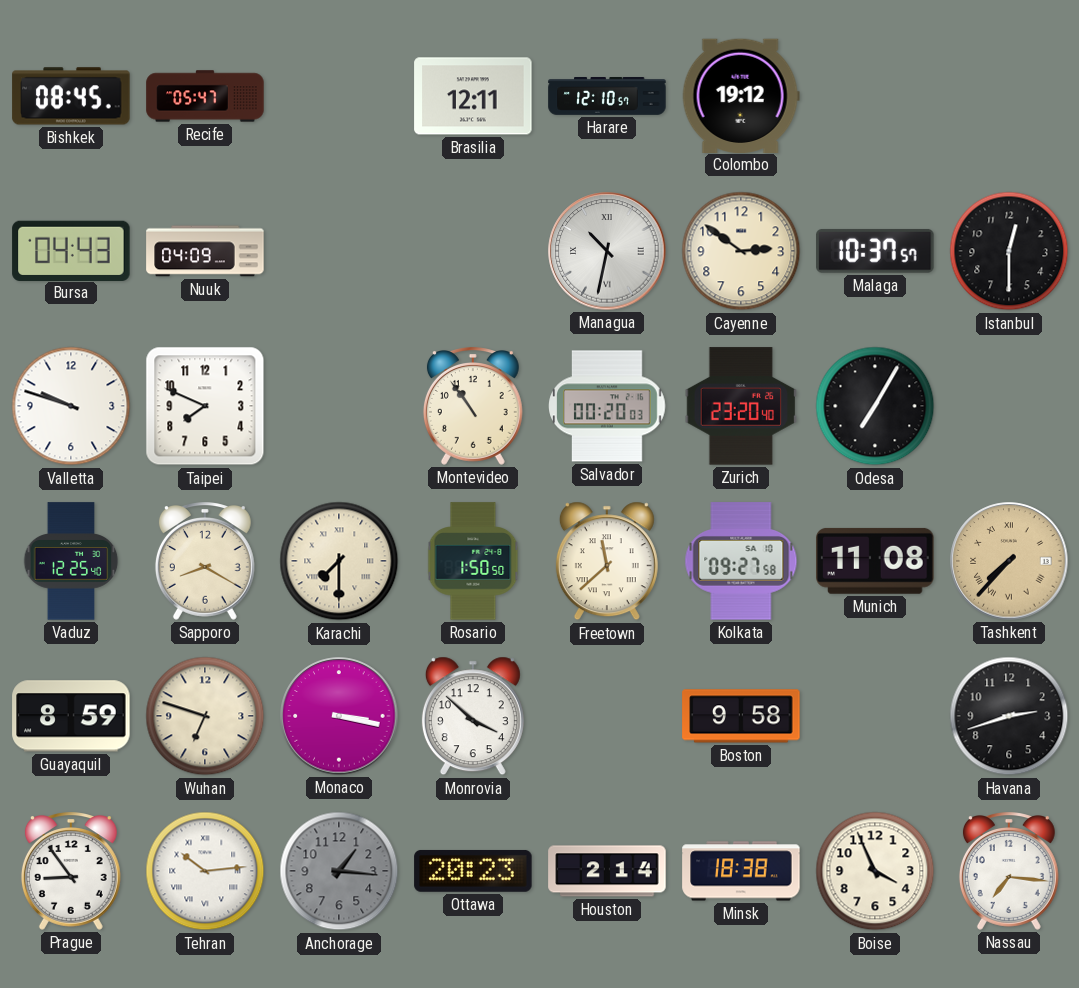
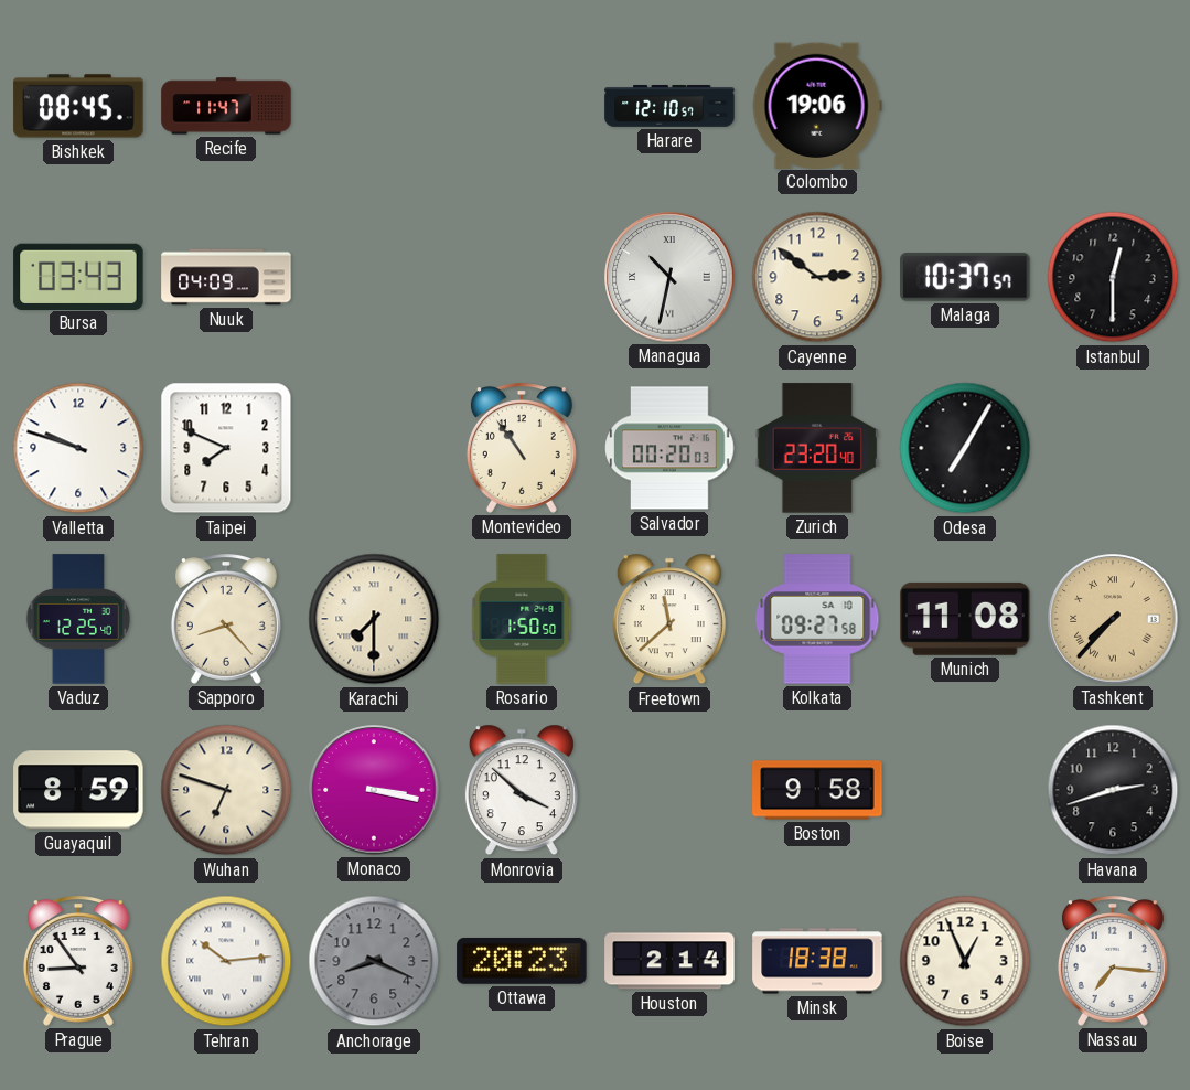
Recife: 05:47 -> 11:47
Brasilia: 12:11 -> none
Colombo: 19:12 -> 19:06
Bursa: 04:43 -> 03:43
Sapporo: 8:20 -> 8:23
Anchorage: 1:16 -> 8:19
Boise: 3:56 -> 12:56
